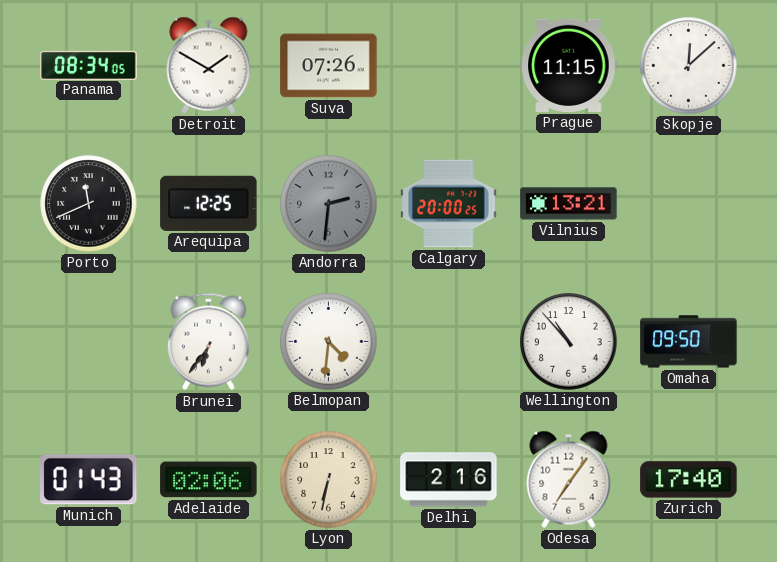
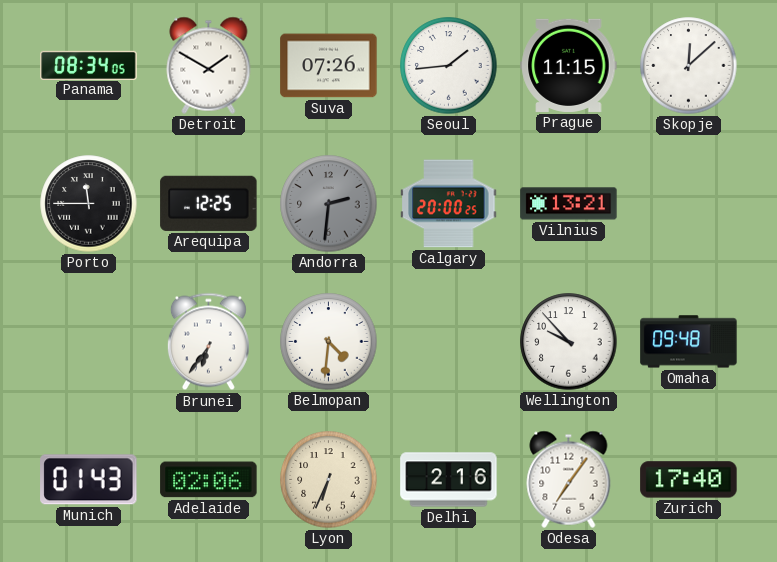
Seoul: none -> 1:44
Porto: 11:41 -> 11:45
Wellington: 10:53 -> 9:53
Omaha: 09:50 -> 09:48
Lyon: 6:32 -> 6:34
